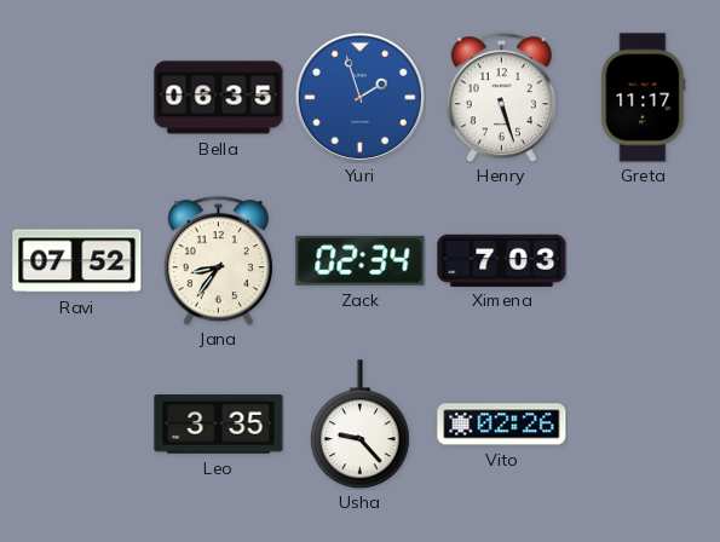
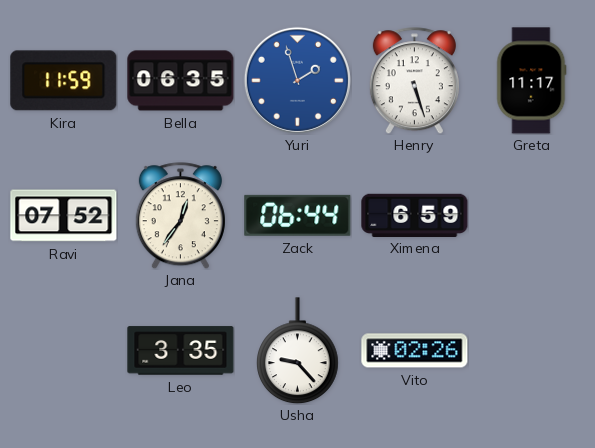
Kira: none -> 11:59
Jana: 8:36 -> 12:36
Zack: 02:34 -> 06:44
Ximena: 7:03 -> 6:59
